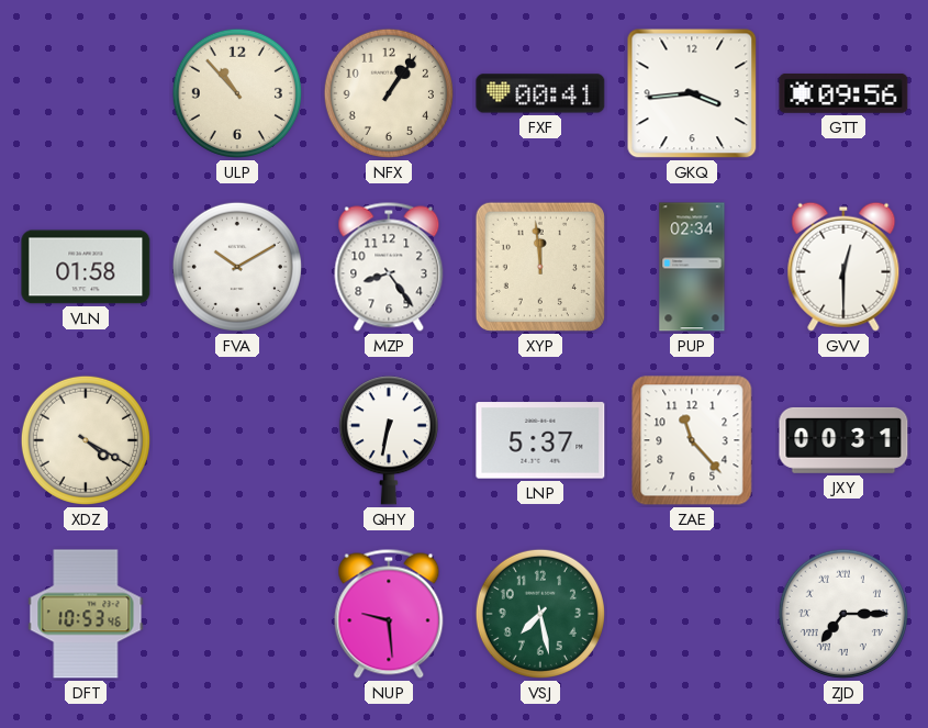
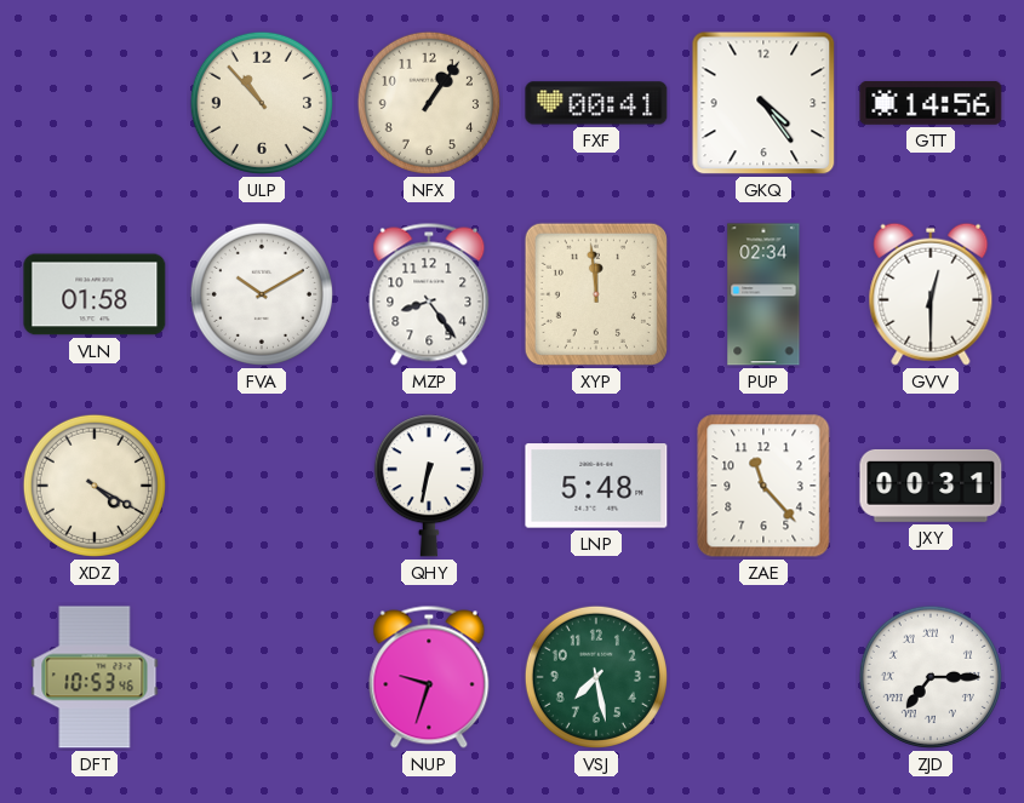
GKQ: 3:44 -> 4:24
GTT: 09:56 -> 14:56
LNP: 5:37 -> 5:48
NUP: 9:29 -> 9:33
